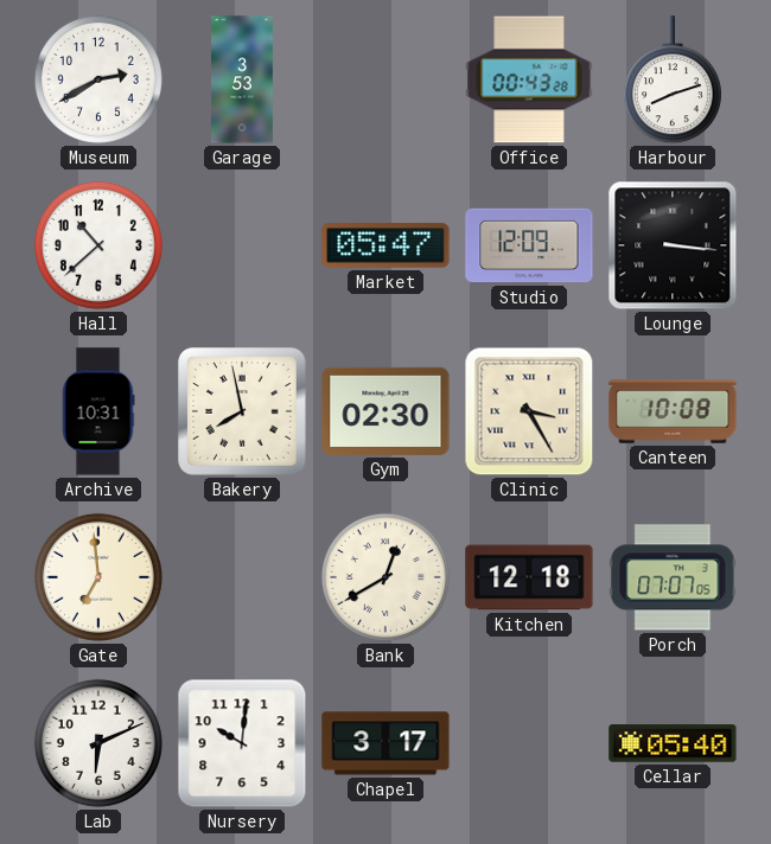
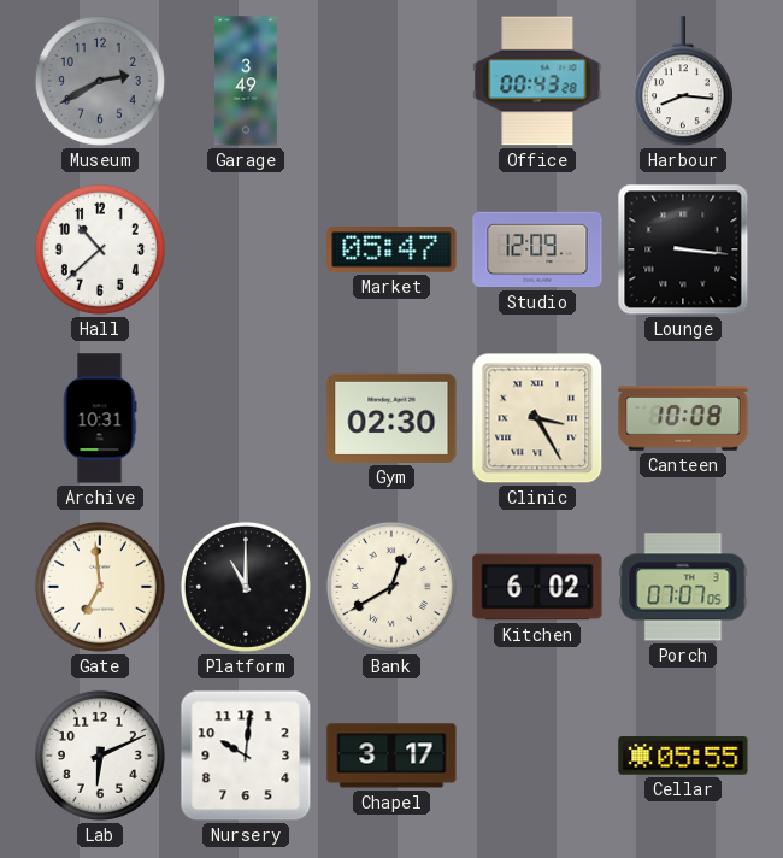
Museum dial: white -> grey
Garage: 3:53 -> 3:49
Harbour: 8:12 -> 8:16
Bakery: 7:58 -> none
Platform: none -> 11:00
Kitchen: 12:18 -> 6:02
Cellar: 05:40 -> 05:55
